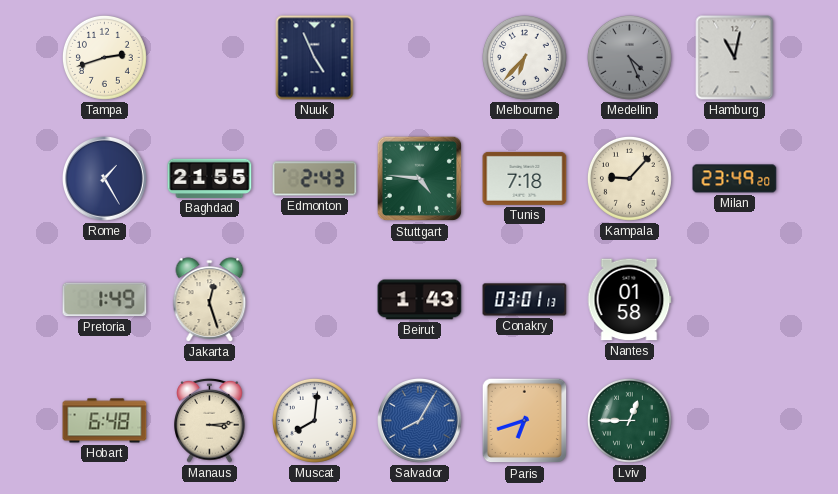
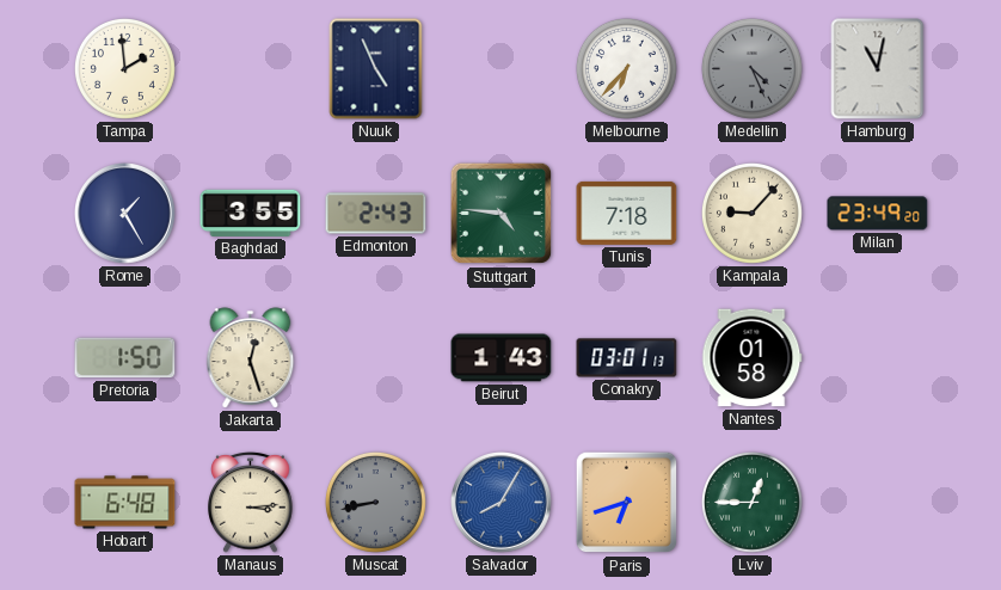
Tampa: 2:42 -> 1:59
Baghdad: 21:55 -> 3:55
Pretoria: 1:49 -> 1:50
Muscat: 8:01 -> 8:43
Muscat dial: white -> grey
